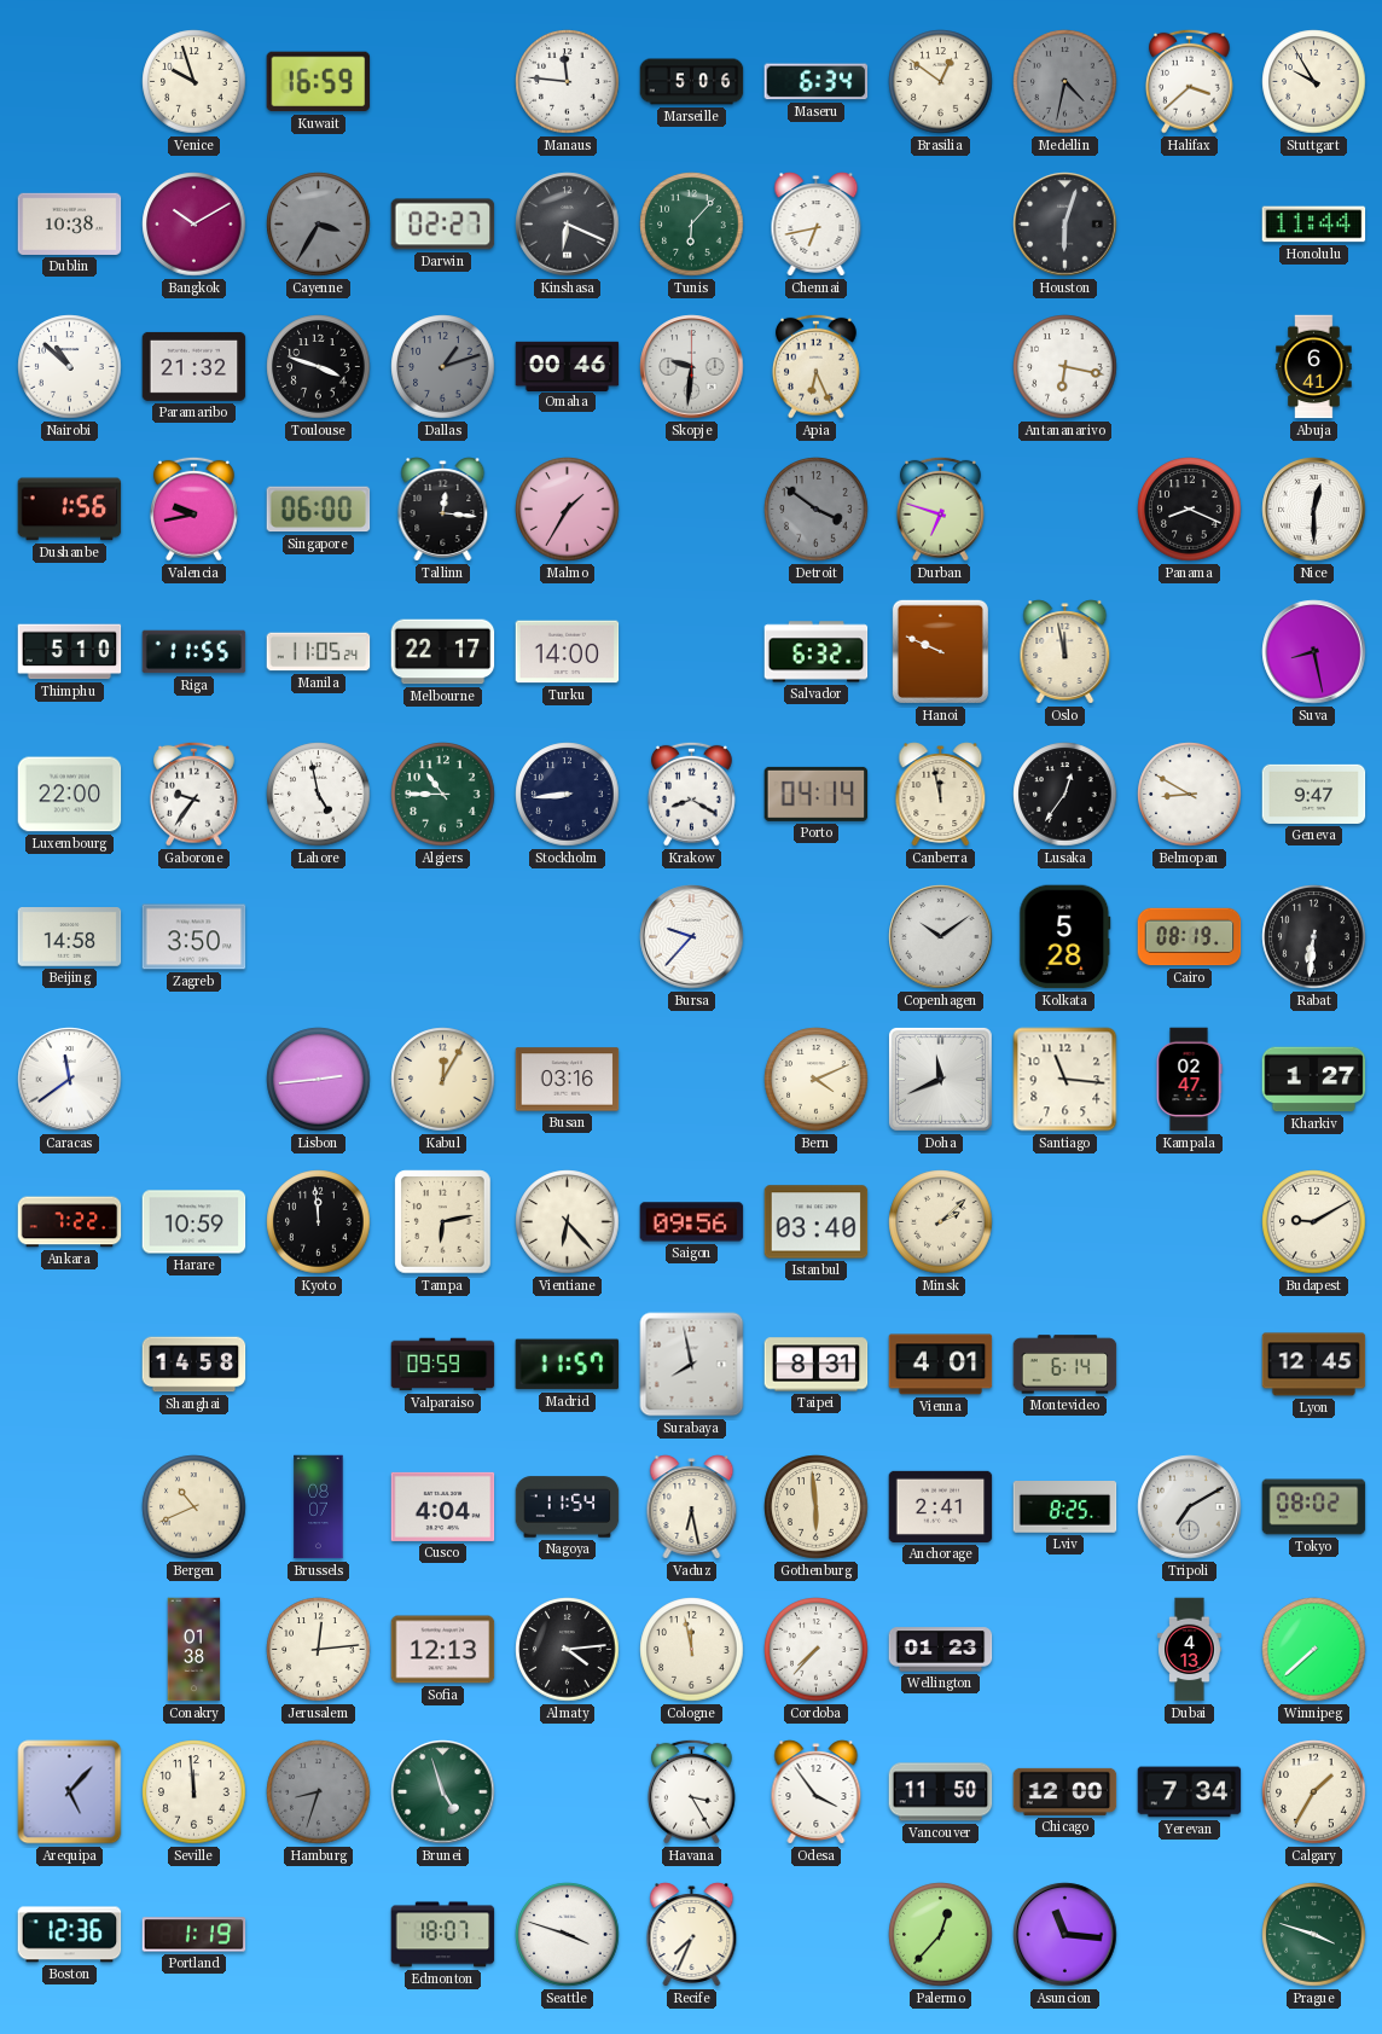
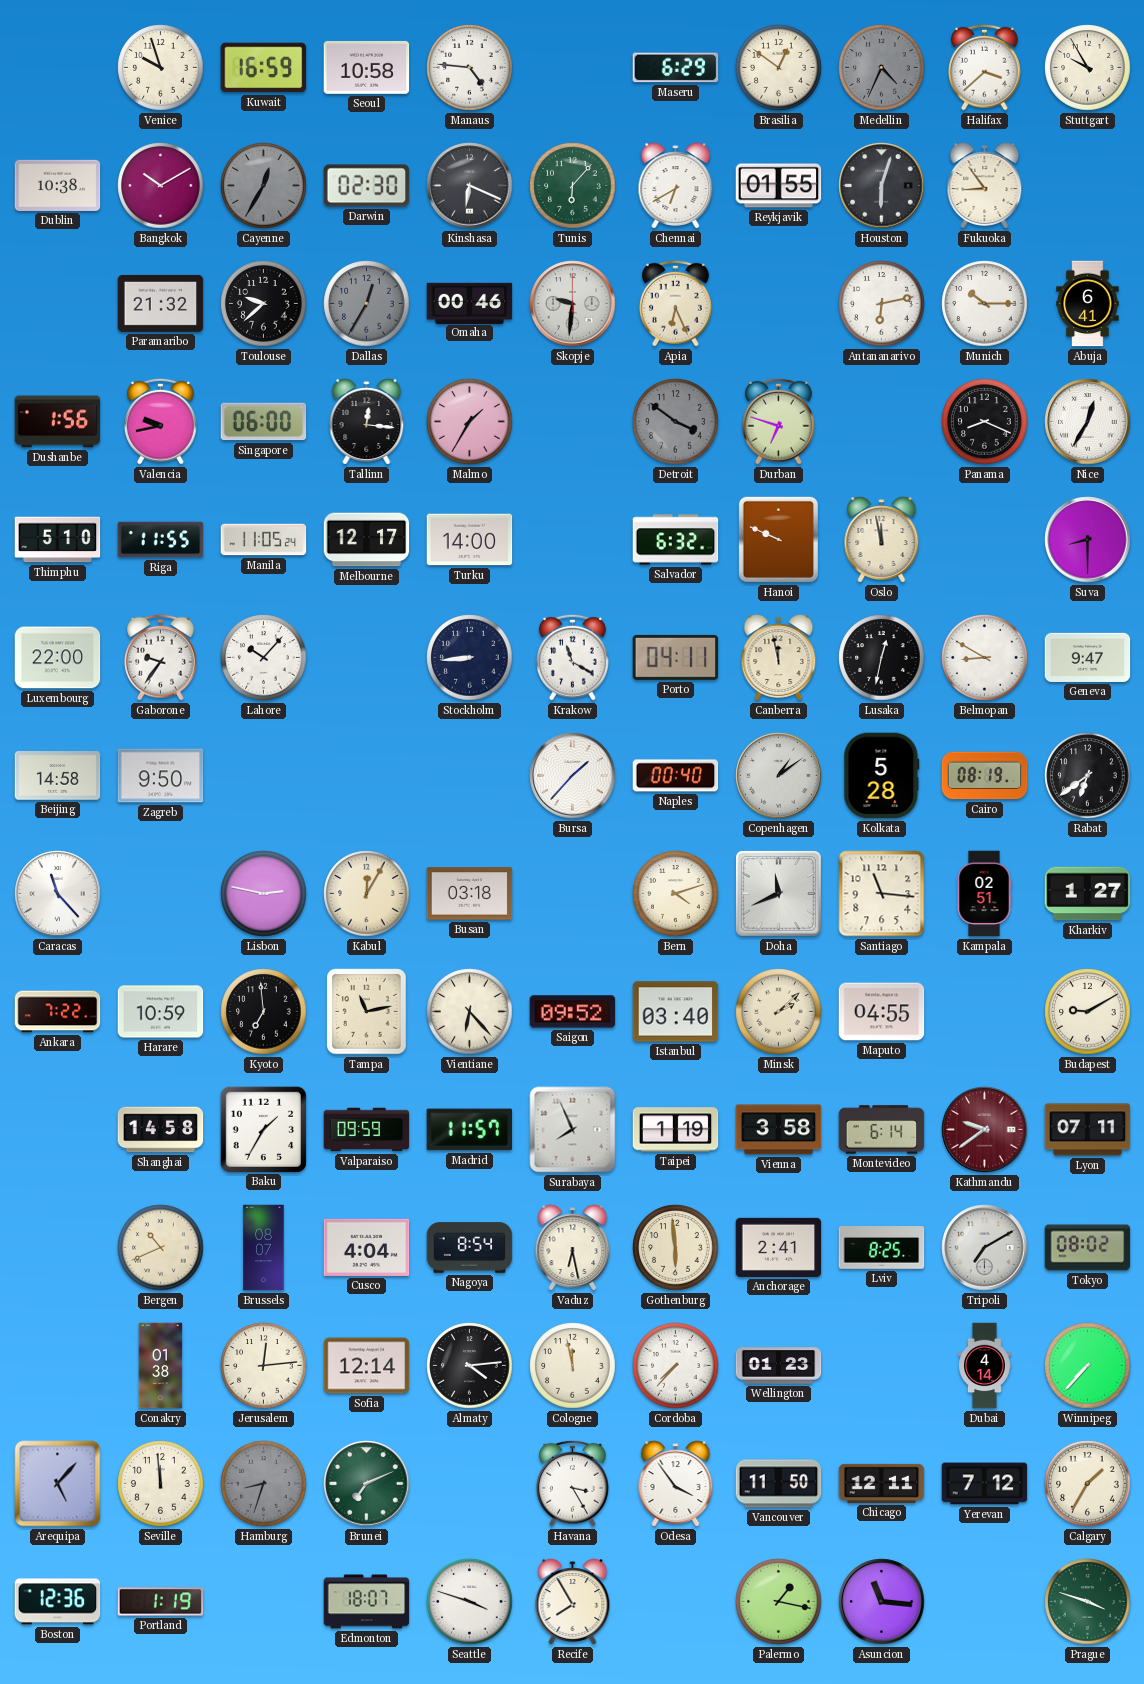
Seoul: none -> 10:58
Manaus: 11:46 -> 4:46
Marseille: 5:06 -> none
Maseru: 6:34 -> 6:29
Medellin: 4:32 -> 4:34
Cayenne: 3:35 -> 12:35
Darwin: 02:27 -> 02:30
Chennai: 6:43 -> 6:40
Reykjavik: none -> 01:55
Fukuoka: none -> 8:54
Honolulu: 11:44 -> none
Nairobi: 10:52 -> none
Toulouse: 3:48 -> 9:38
Dallas: 1:12 -> 12:35
Antananarivo: 6:17 -> 6:13
Munich: none -> 10:15
Nice: 12:30 -> 12:35
Melbourne: 22:17 -> 12:17
Suva: 8:28 -> 8:30
Lahore: 4:58 -> 10:07
Algiers: 10:45 -> none
Krakow: 8:20 -> 11:20
Porto: 04:14 -> 04:11
Lusaka: 12:36 -> 12:32
Zagreb: 3:50 -> 9:50
Bursa: 9:37 -> 1:37
Naples: none -> 00:40
Copenhagen: 10:09 -> 1:09
Rabat: 6:31 -> 6:39
Caracas: 11:39 -> 11:23
Lisbon: 2:44 -> 2:47
Busan: 03:16 -> 03:18
Bern: 4:11 -> 4:12
Kampala: 02:47 -> 02:51
Kyoto: 11:59 -> 6:59
Tampa: 6:13 -> 11:13
Saigon: 09:56 -> 09:52
Maputo: none -> 04:55
Baku: none -> 1:35
Surabaya: 7:58 -> 7:56
Taipei: 8:31 -> 1:19
Vienna: 4:01 -> 3:58
Kathmandu: none -> 9:39
Lyon: 12:45 -> 07:11
Nagoya: 11:54 -> 8:54
Sofia: 12:13 -> 12:14
Dubai: 4:13 -> 4:14
Winnipeg: 7:38 -> 7:37
Brunei: 4:57 -> 7:11
Chicago: 12:00 -> 12:11
Yerevan: 7:34 -> 7:12
Recife: 7:34 -> 7:55
Palermo: 12:37 -> 1:17
